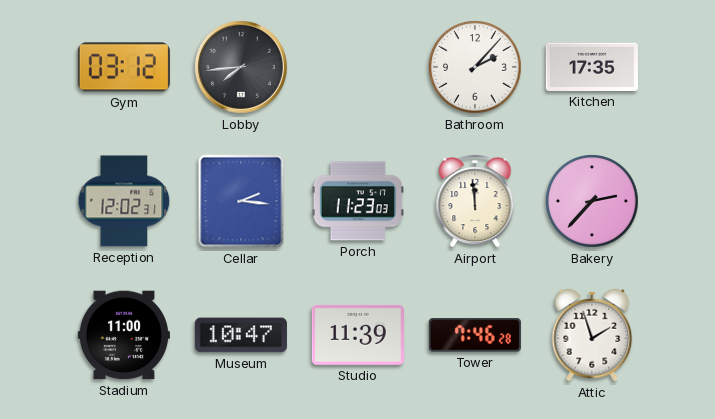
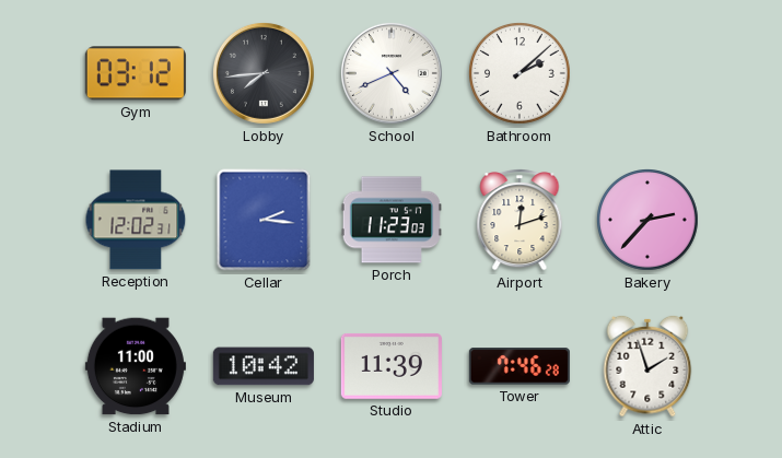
School: none -> 4:41
Bathroom: 2:07 -> 2:08
Kitchen: 17:35 -> none
Airport: 11:59 -> 12:12
Museum: 10:47 -> 10:42
